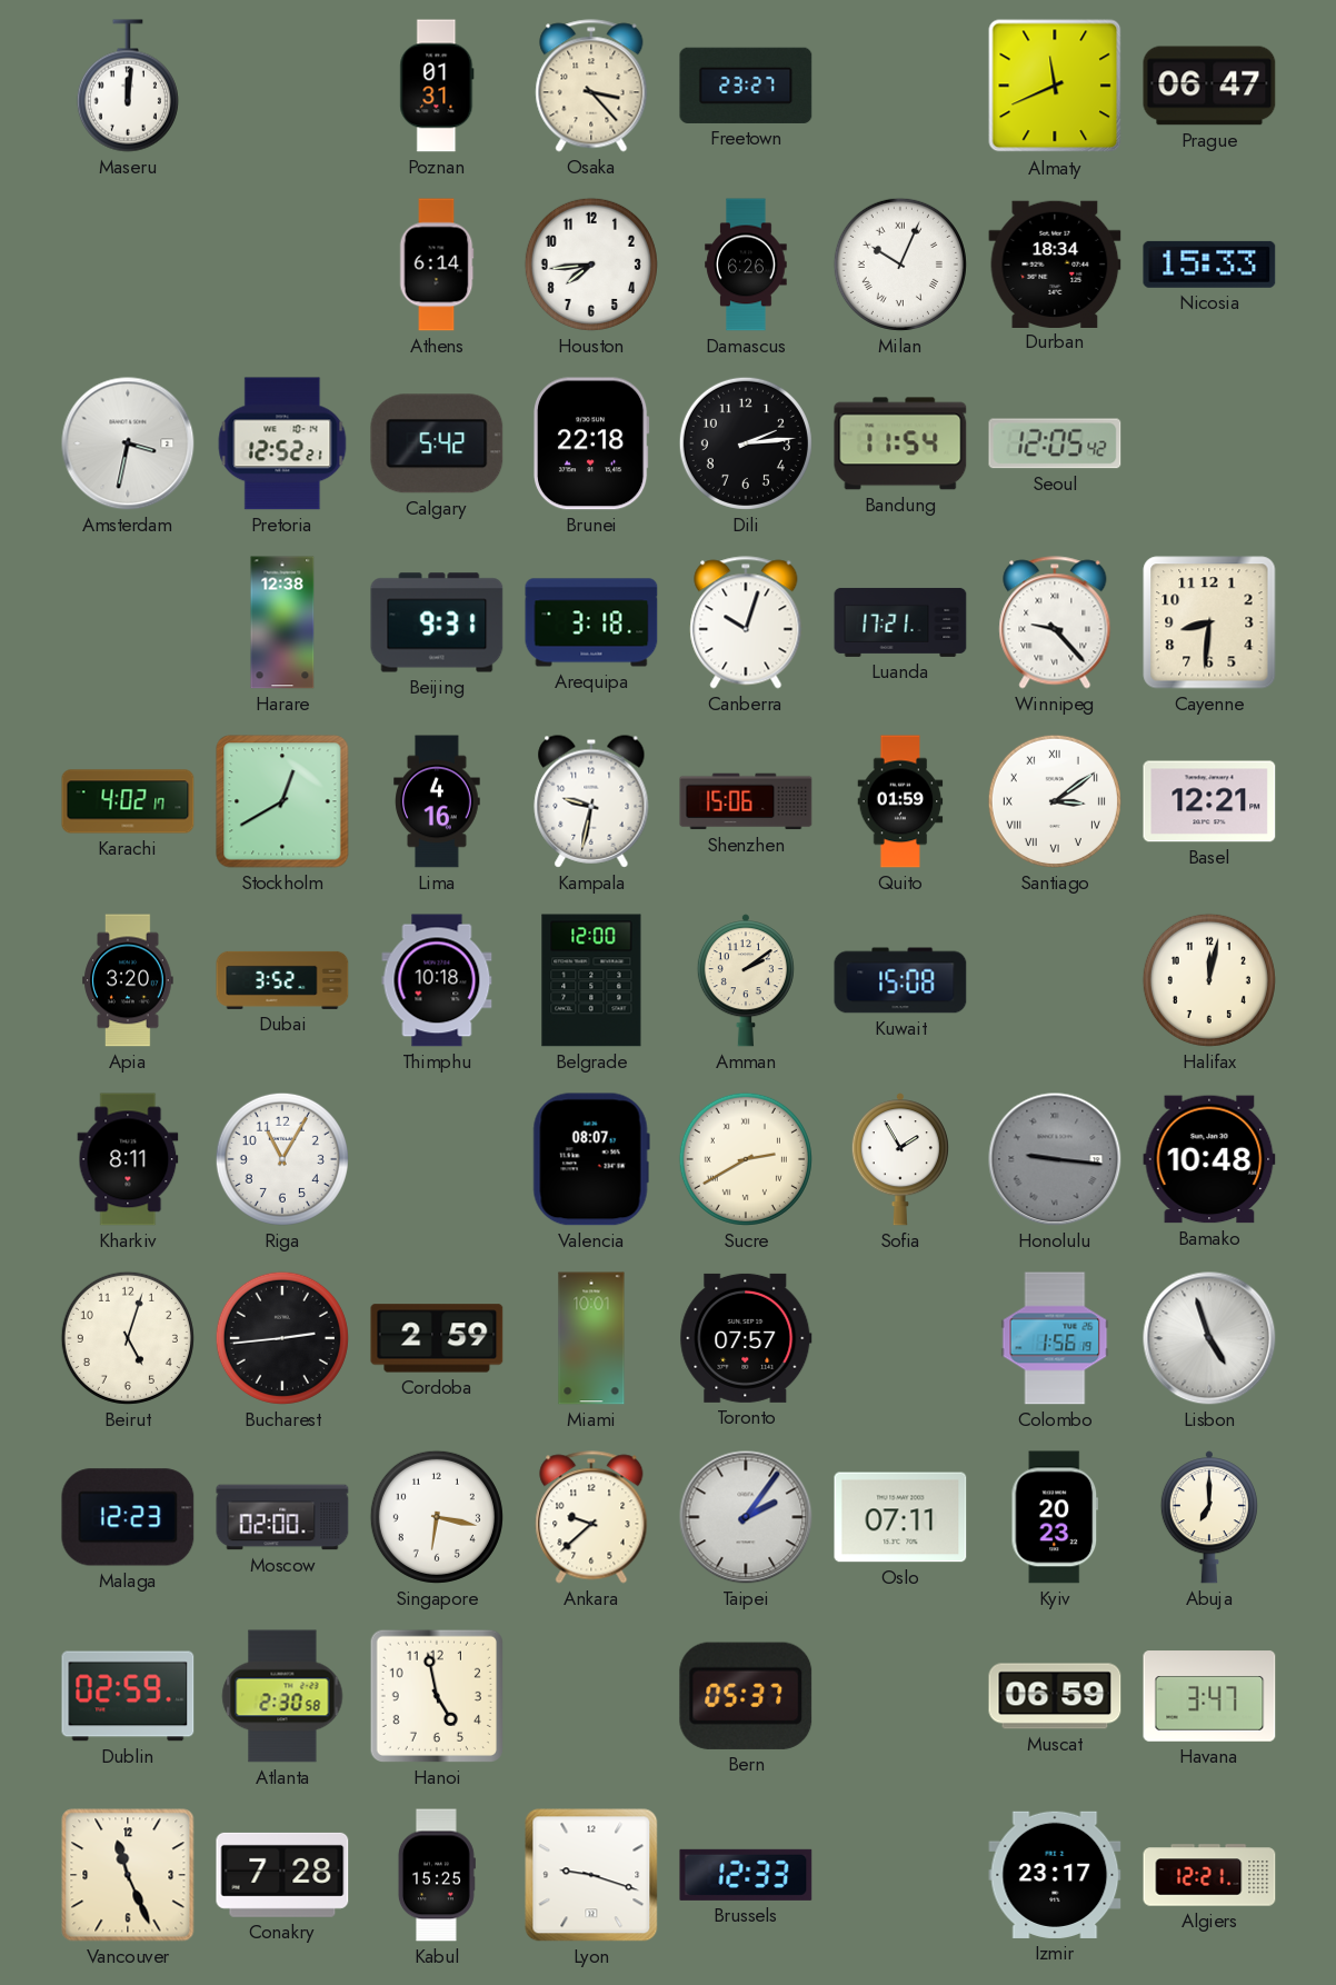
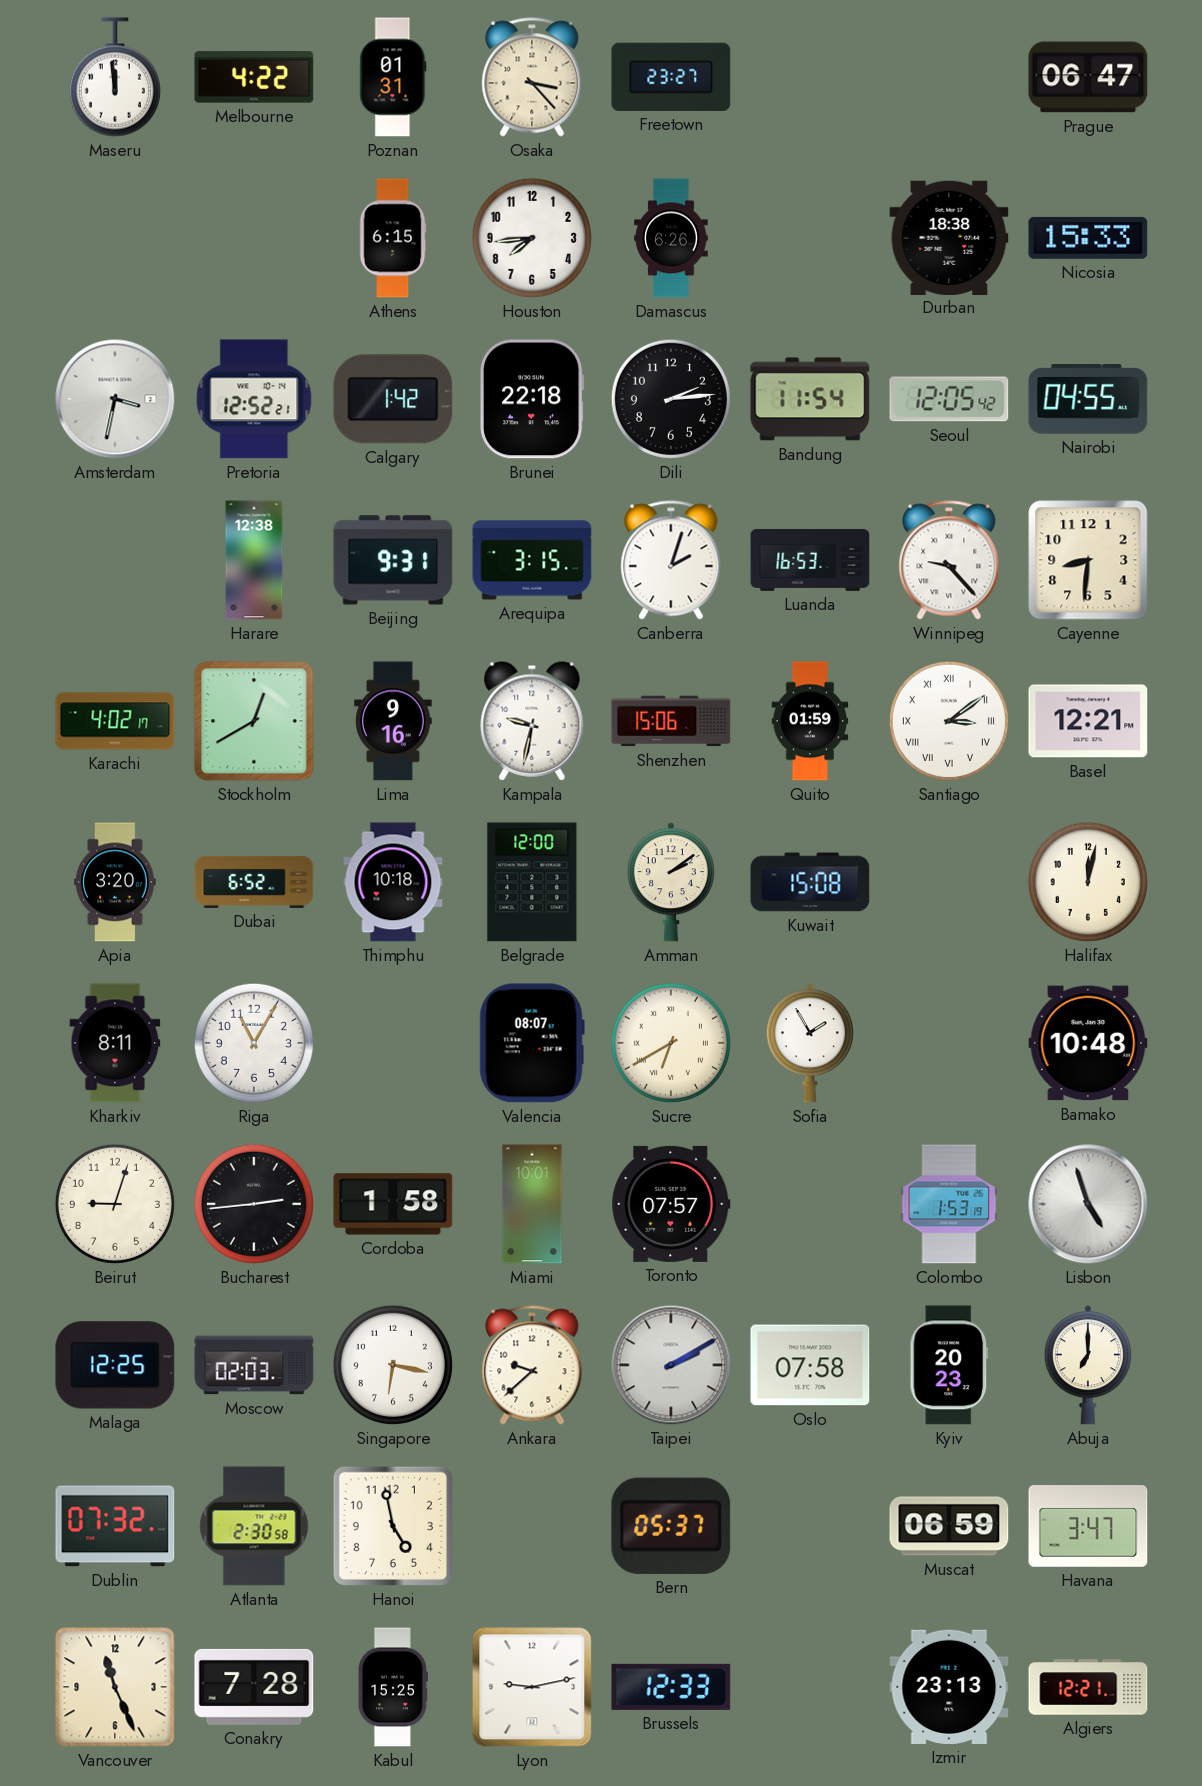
Maseru: 12:01 -> 11:59
Melbourne: none -> 4:22
Almaty: 11:41 -> none
Athens: 6:14 -> 6:15
Milan: 10:04 -> none
Durban: 18:34 -> 18:38
Calgary: 5:42 -> 1:42
Nairobi: none -> 04:55
Arequipa: 3:18 -> 3:15
Canberra: 10:03 -> 2:03
Luanda: 17:21 -> 16:53
Lima: 4:16 -> 9:16
Dubai: 3:52 -> 6:52
Sucre: 2:40 -> 6:40
Honolulu: 9:16 -> none
Beirut: 5:03 -> 9:03
Cordoba: 2:59 -> 1:58
Colombo: 1:56 -> 1:53
Malaga: 12:23 -> 12:25
Moscow: 02:00 -> 02:03
Taipei: 2:06 -> 2:10
Oslo: 07:11 -> 07:58
Dublin: 02:59 -> 07:32
Lyon: 9:18 -> 9:13
Izmir: 23:17 -> 23:13
